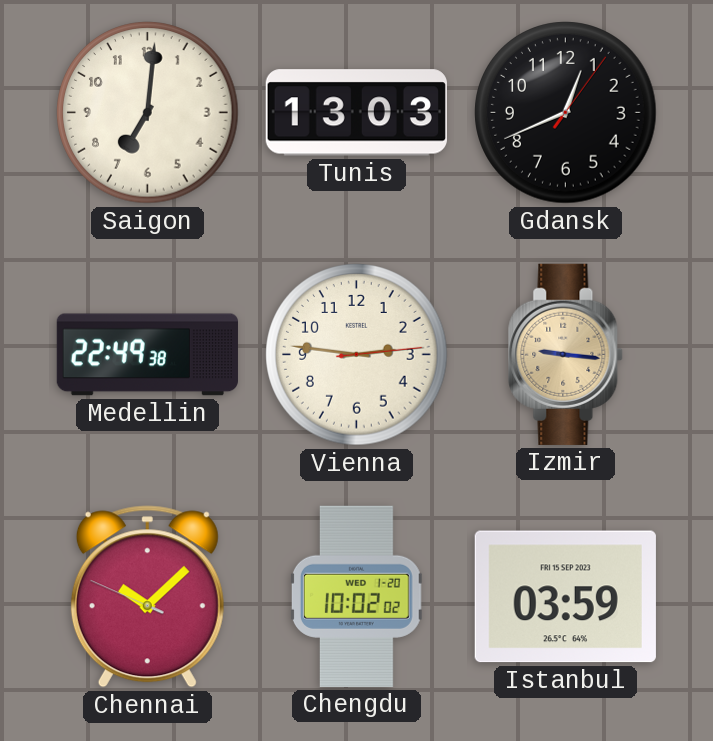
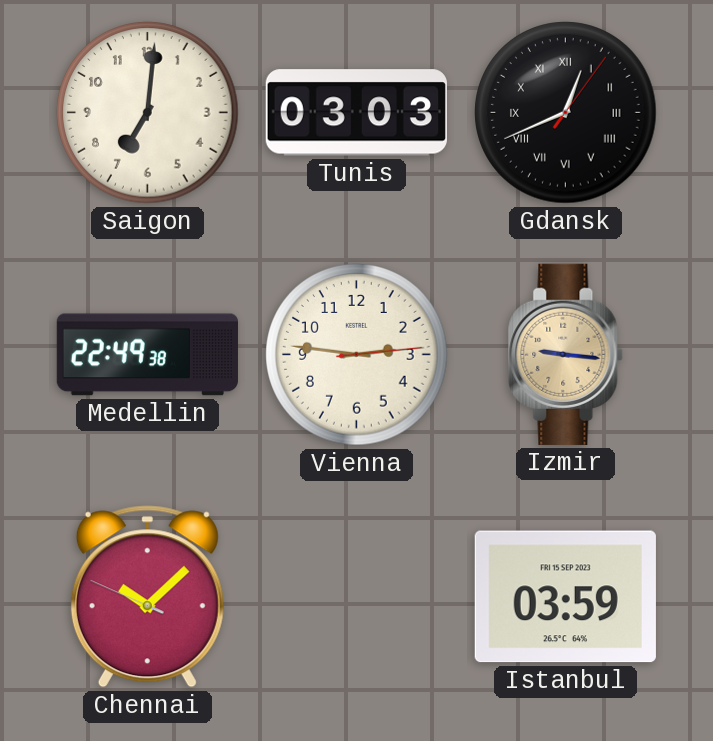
Tunis: 13:03 -> 03:03
Gdansk numerals: Arabic -> Roman
Chengdu: 10:02 -> none
